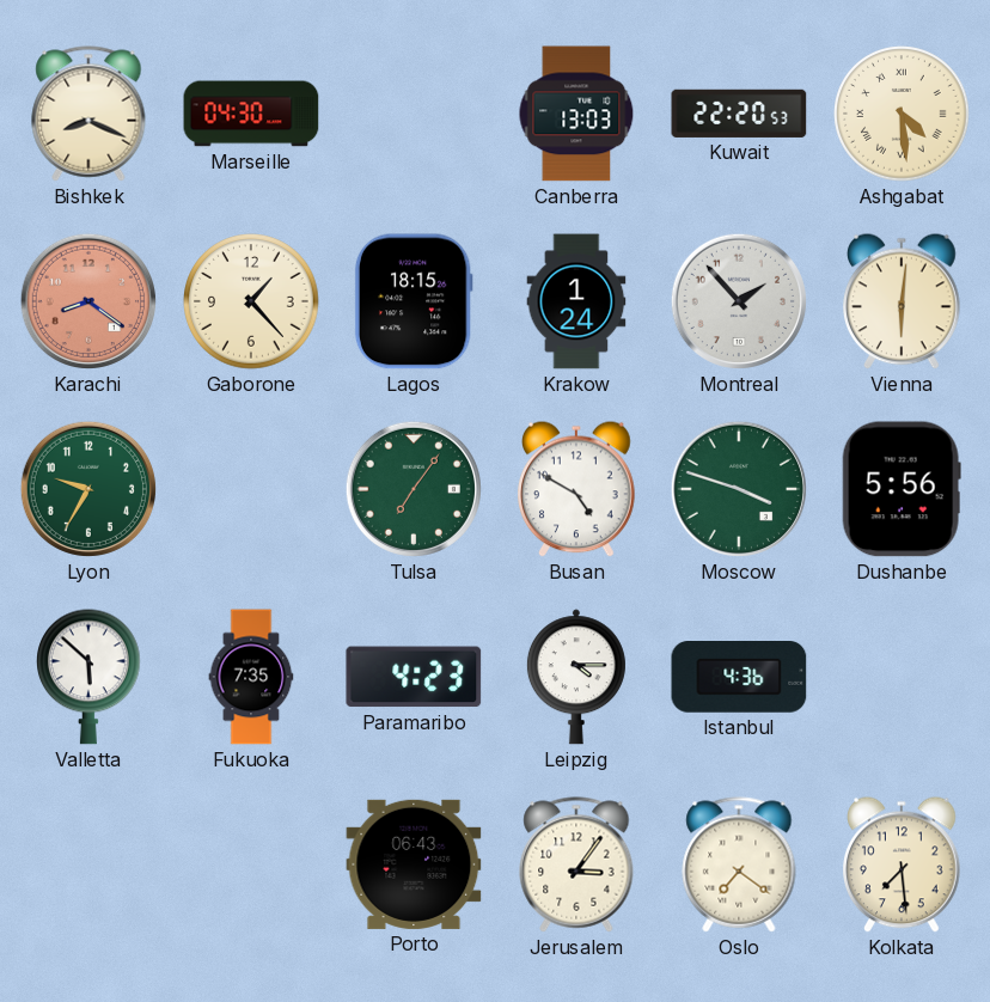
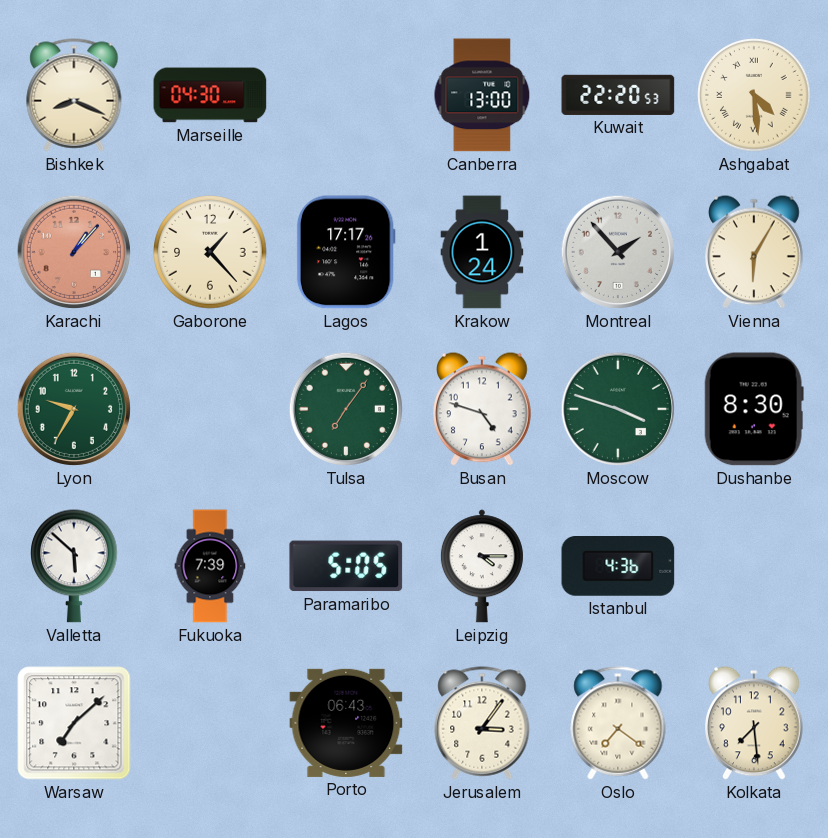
Canberra: 13:03 -> 13:00
Karachi: 8:21 -> 1:07
Lagos: 18:15 -> 17:17
Vienna: 6:01 -> 6:05
Busan: 4:50 -> 4:48
Dushanbe: 5:56 -> 8:30
Fukuoka: 7:35 -> 7:39
Paramaribo: 4:23 -> 5:05
Warsaw: none -> 7:08
